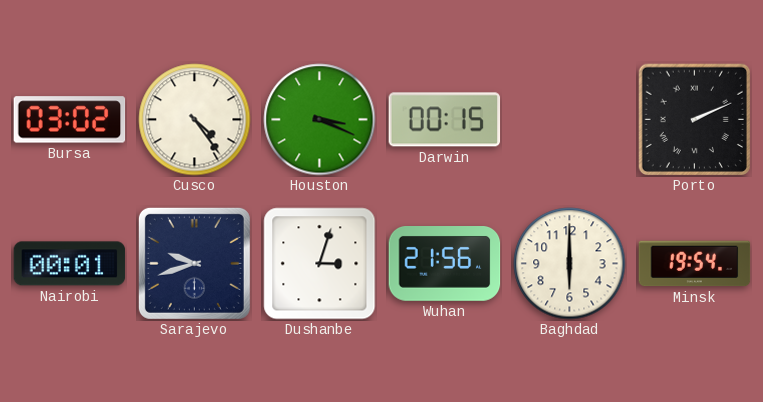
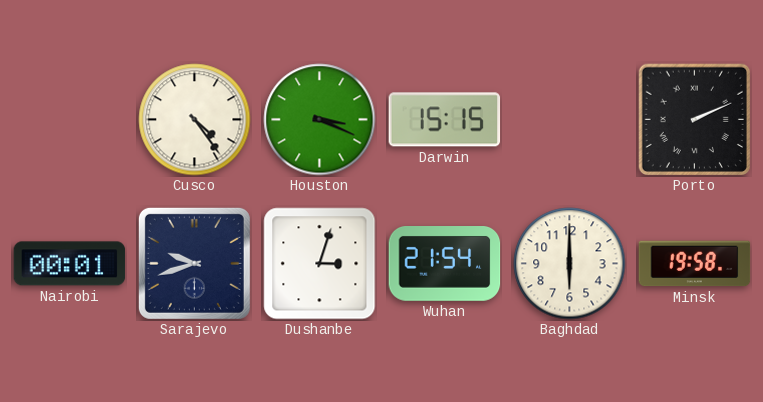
Bursa: 03:02 -> none
Darwin: 00:15 -> 15:15
Wuhan: 21:56 -> 21:54
Minsk: 19:54 -> 19:58
